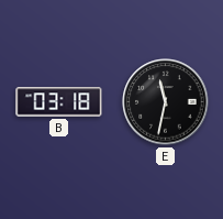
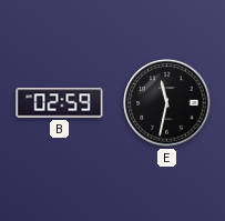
B: 03:18 -> 02:59
